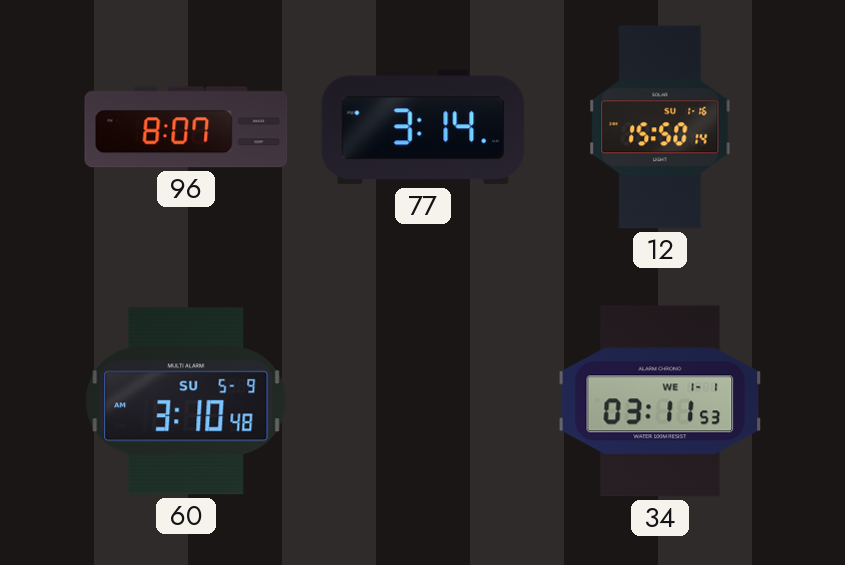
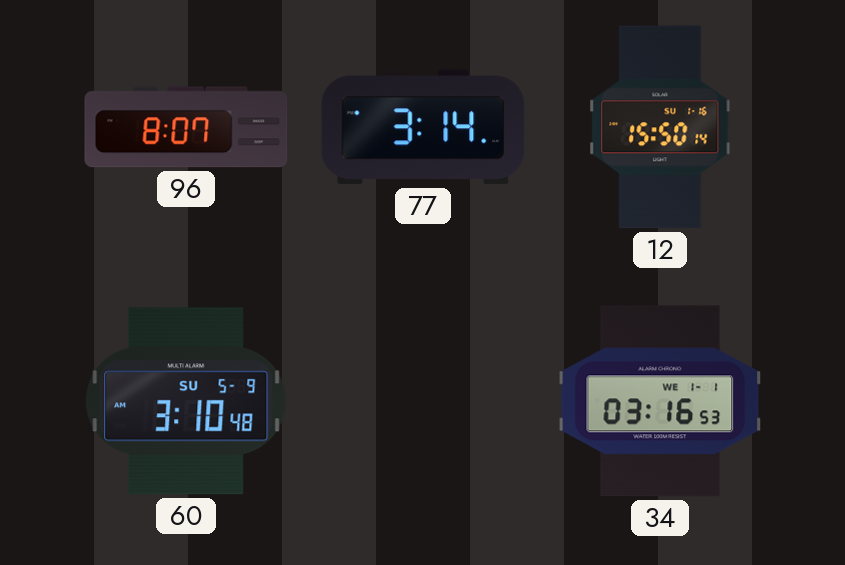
34: 03:11 -> 03:16
